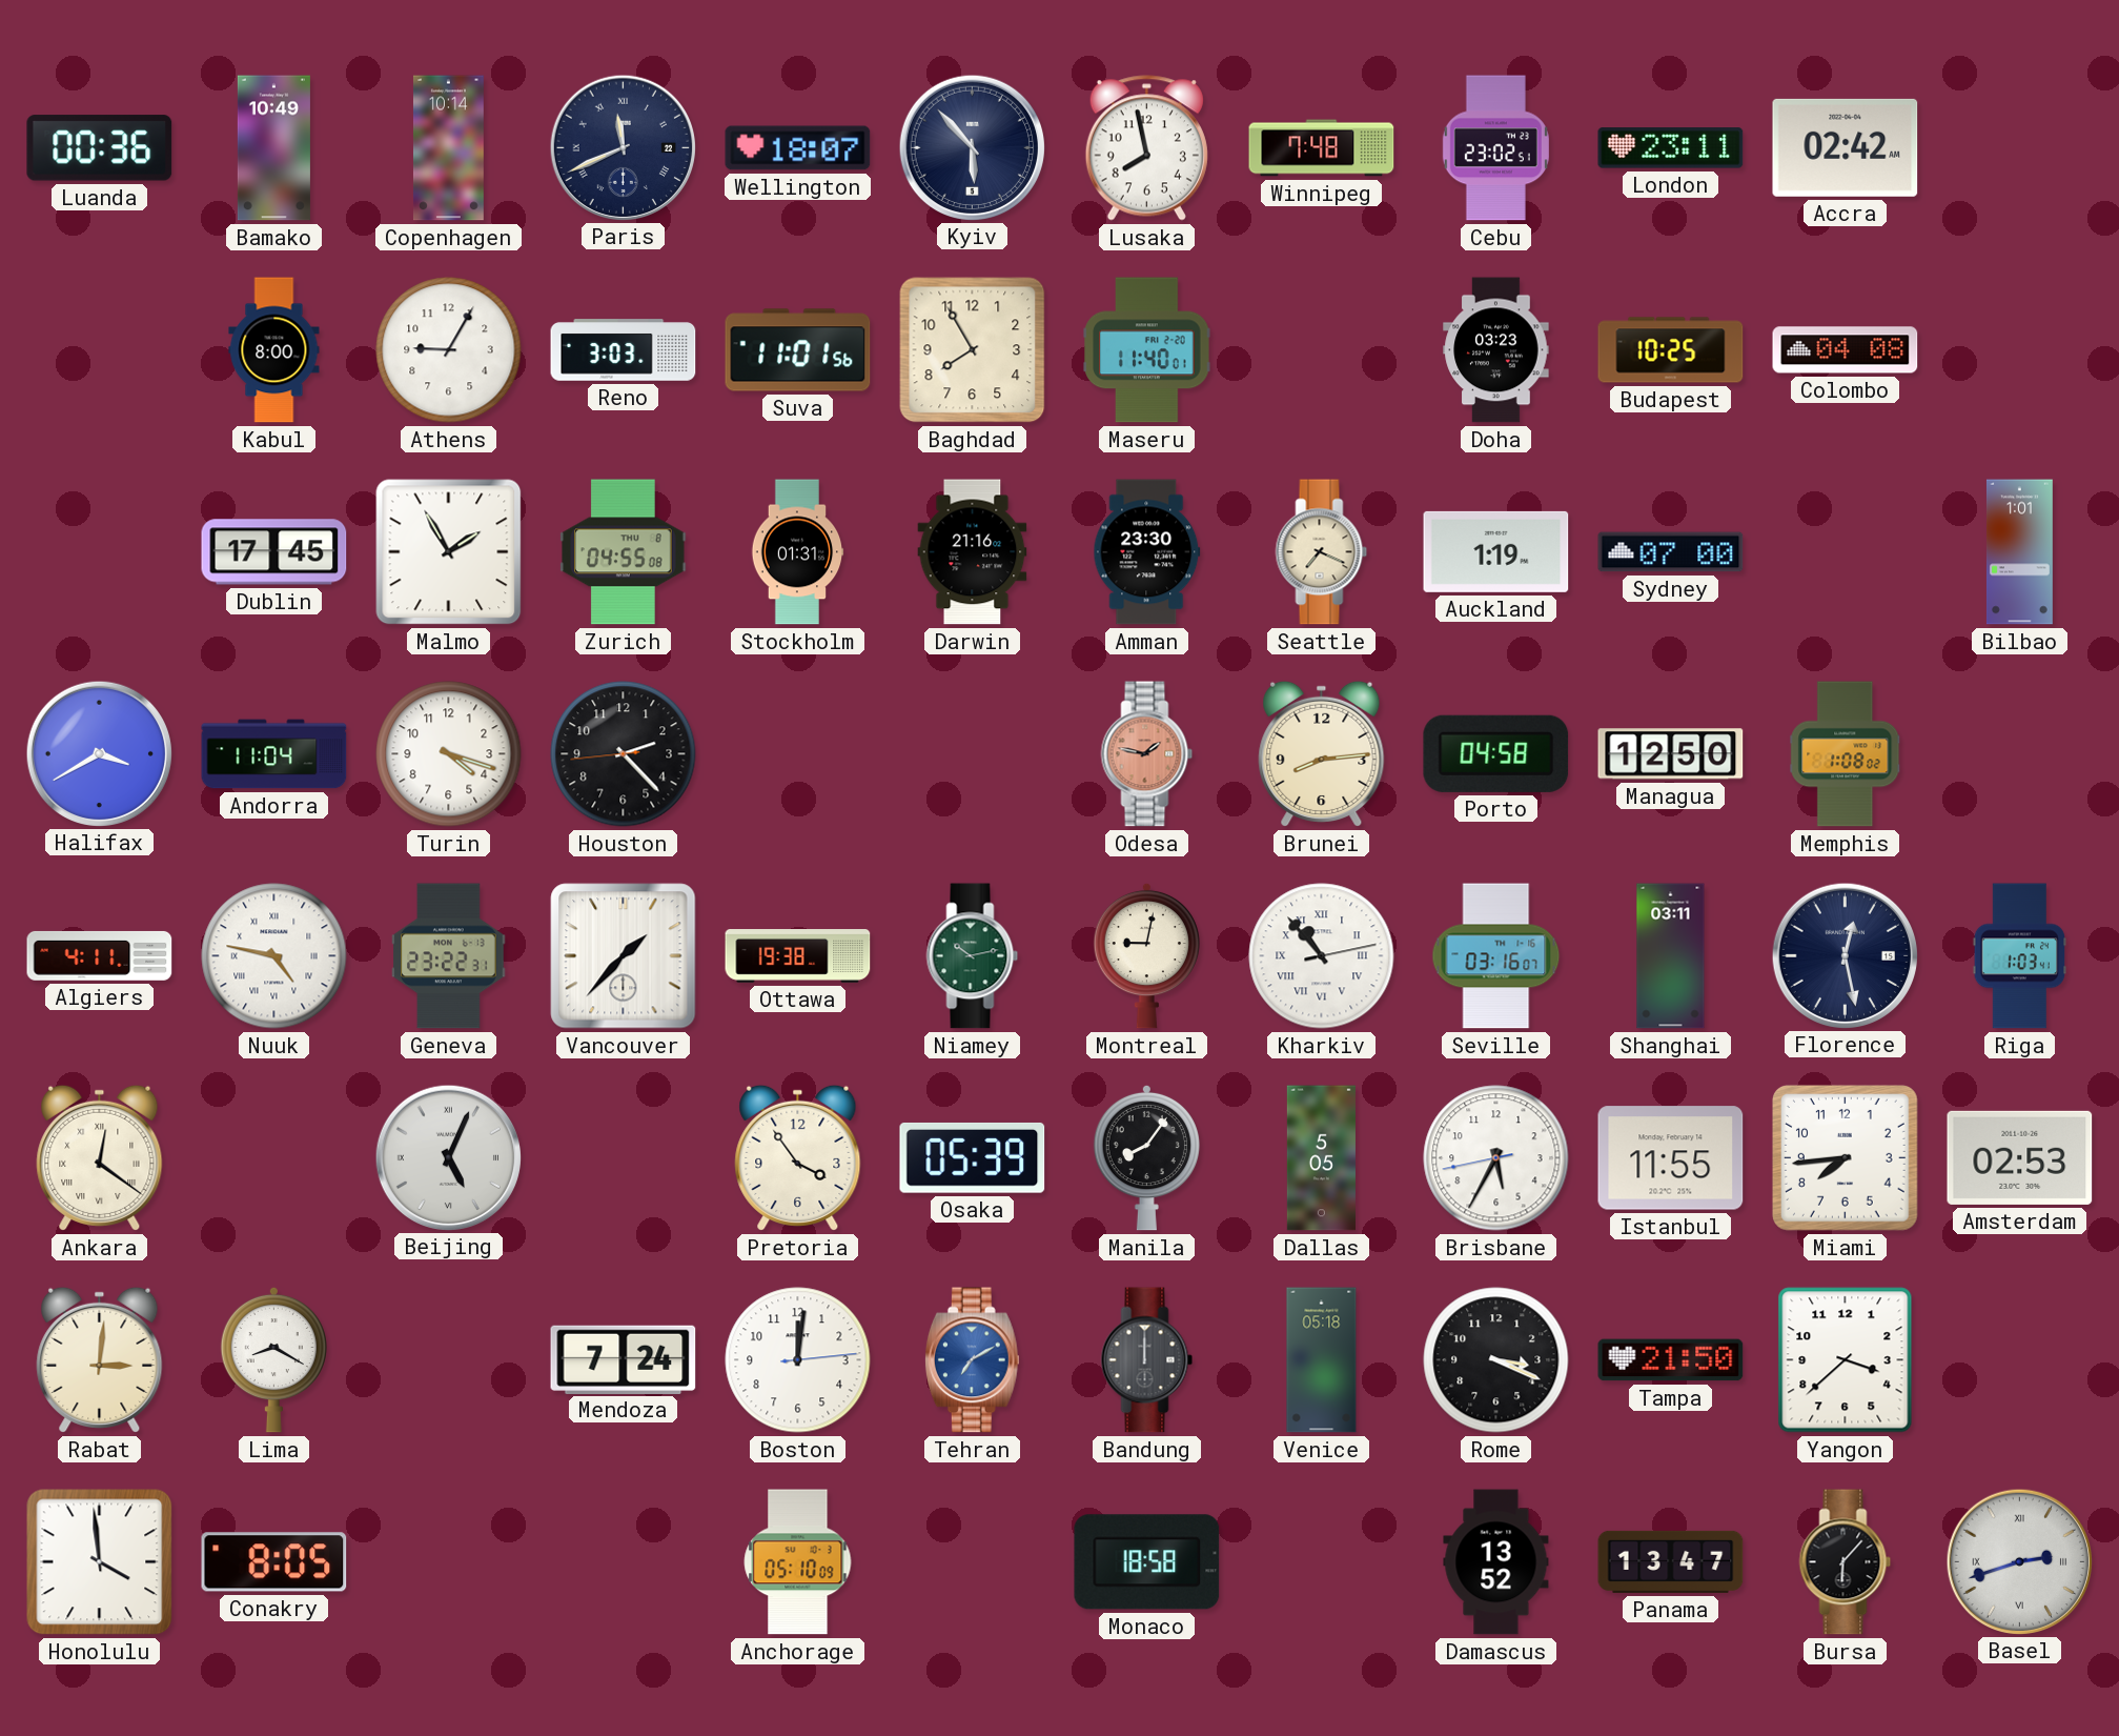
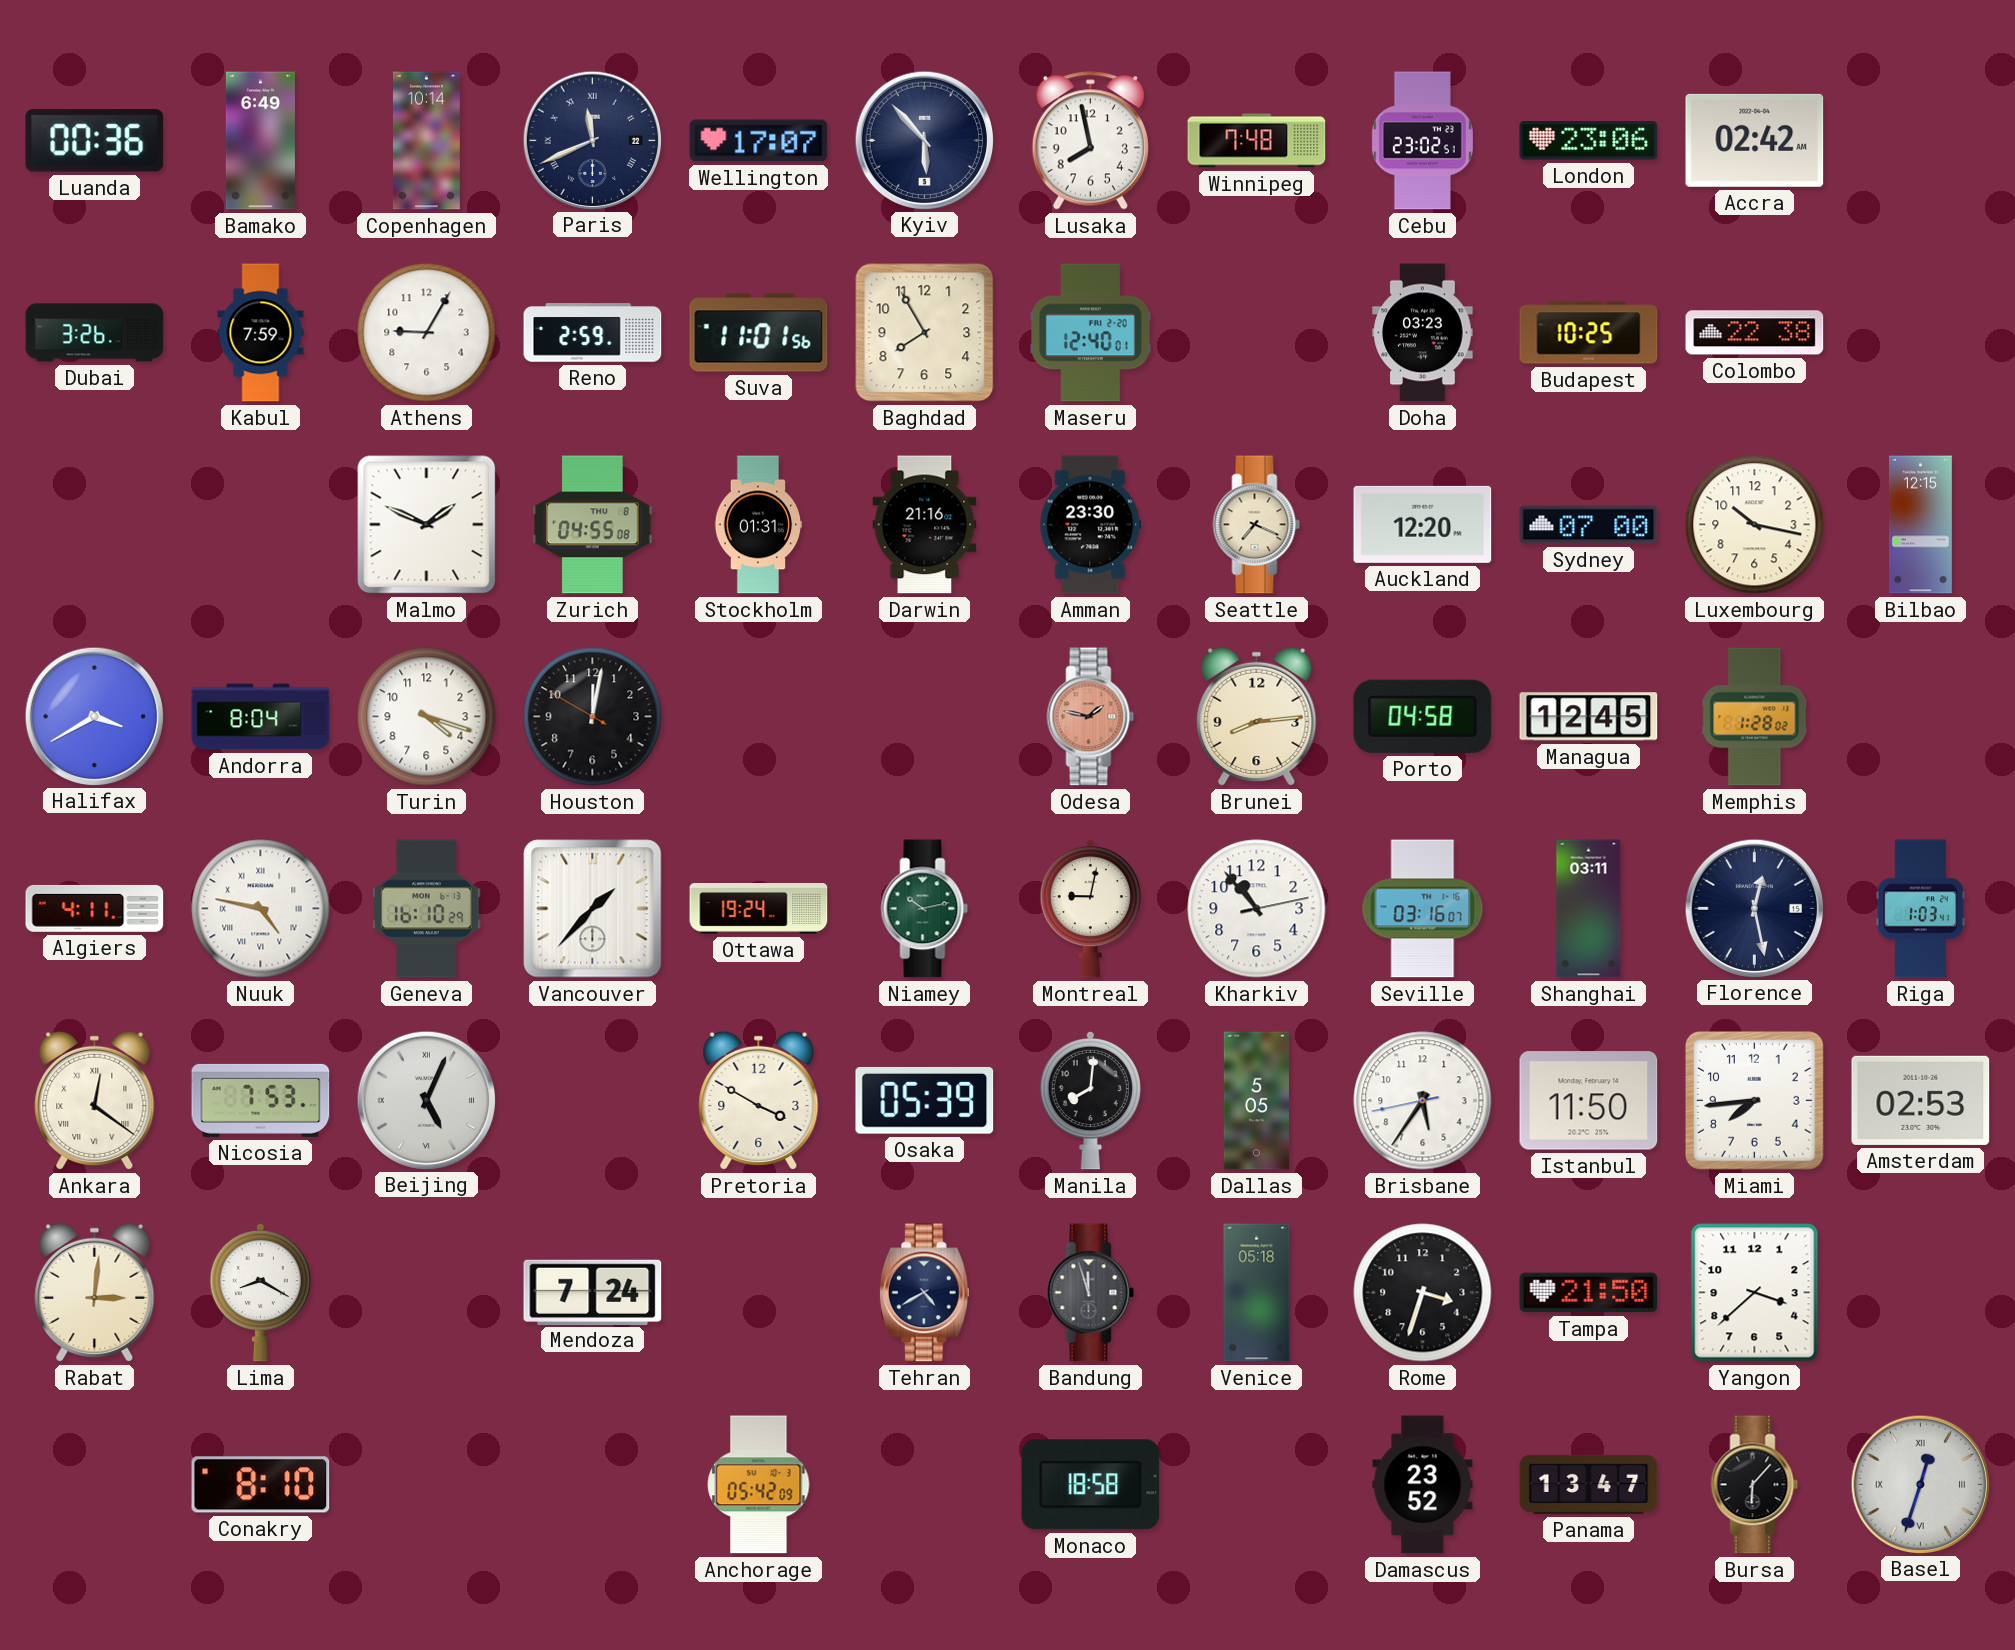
Bamako: 10:49 -> 6:49
Wellington: 18:07 -> 17:07
London: 23:11 -> 23:06
Dubai: none -> 3:26
Kabul: 8:00 -> 7:59
Reno: 3:03 -> 2:59
Maseru: 11:40 -> 12:40
Colombo: 04:08 -> 22:38
Dublin: 17:45 -> none
Malmo: 1:55 -> 1:49
Auckland: 1:19 -> 12:20
Luxembourg: none -> 10:17
Bilbao: 1:01 -> 12:15
Andorra: 11:04 -> 8:04
Houston: 2:22 -> 12:01
Managua: 12:50 -> 12:45
Memphis: 1:08 -> 1:28
Geneva: 23:22 -> 16:10
Ottawa: 19:38 -> 19:24
Kharkiv numerals: Roman -> Arabic
Nicosia: none -> 7:53
Pretoria: 3:54 -> 3:50
Manila: 8:06 -> 8:01
Brisbane: 5:34 -> 5:35
Istanbul: 11:55 -> 11:50
Boston: 12:01 -> none
Tehran: 7:10 -> 4:40
Tehran dial: blue -> navy
Bandung: 12:00 -> 11:57
Rome: 3:19 -> 3:33
Honolulu: 3:59 -> none
Conakry: 8:05 -> 8:10
Anchorage: 05:10 -> 05:42
Damascus: 13:52 -> 23:52
Basel: 2:42 -> 12:33
